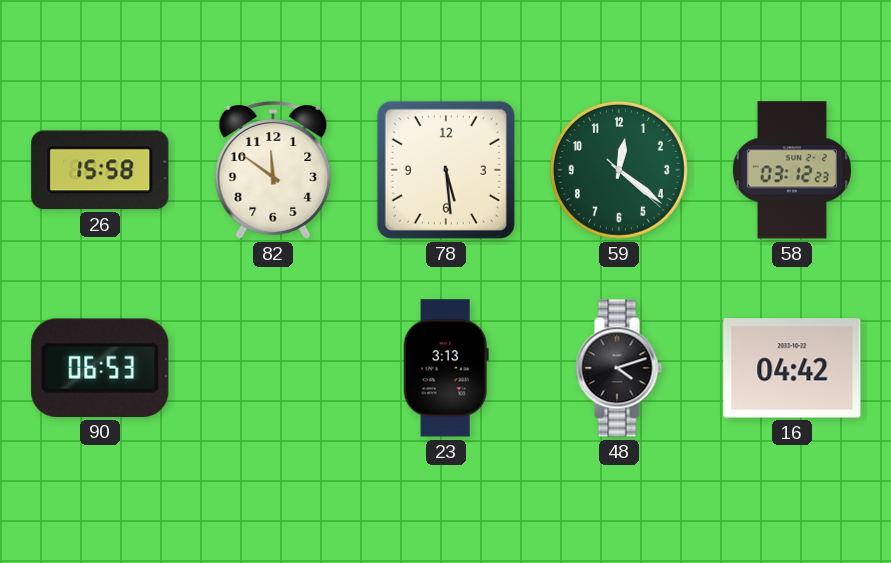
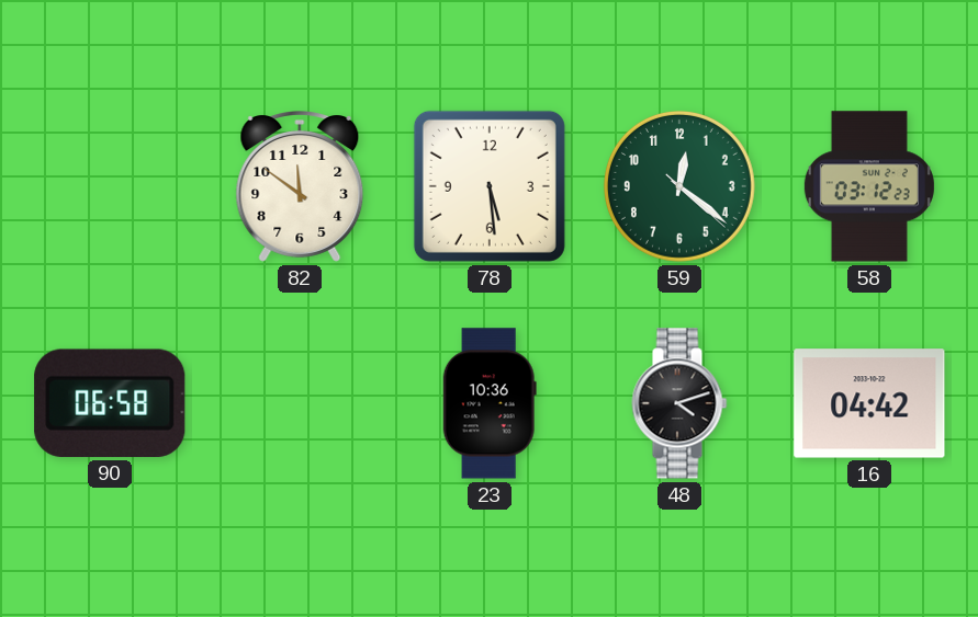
26: 15:58 -> none
90: 06:53 -> 06:58
23: 3:13 -> 10:36
